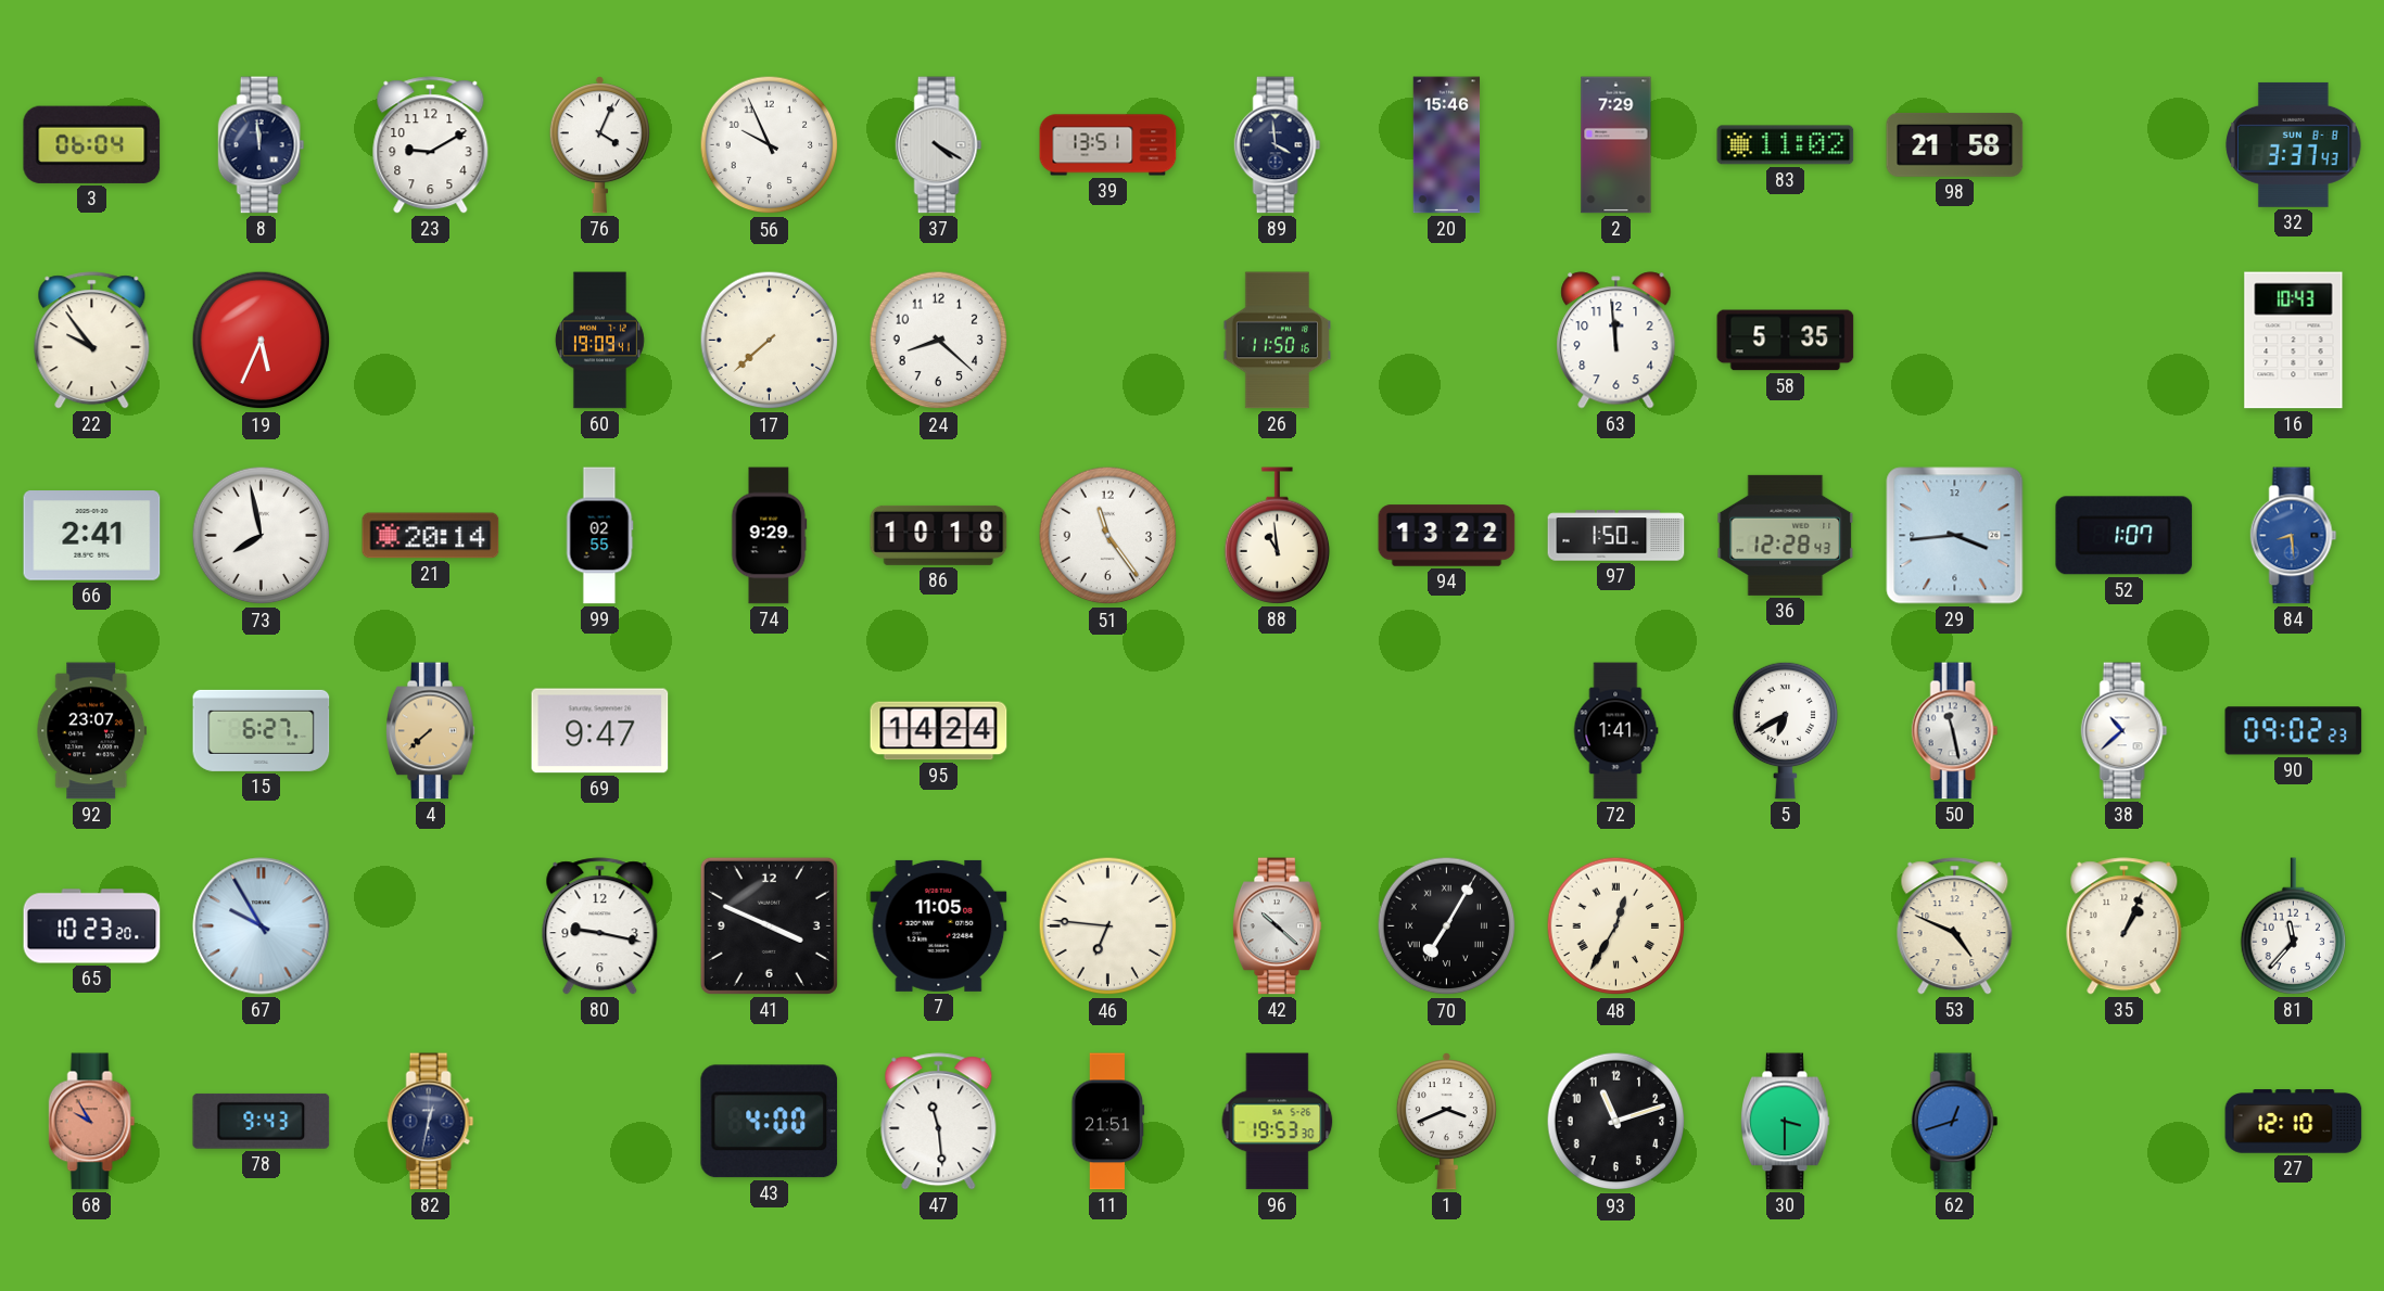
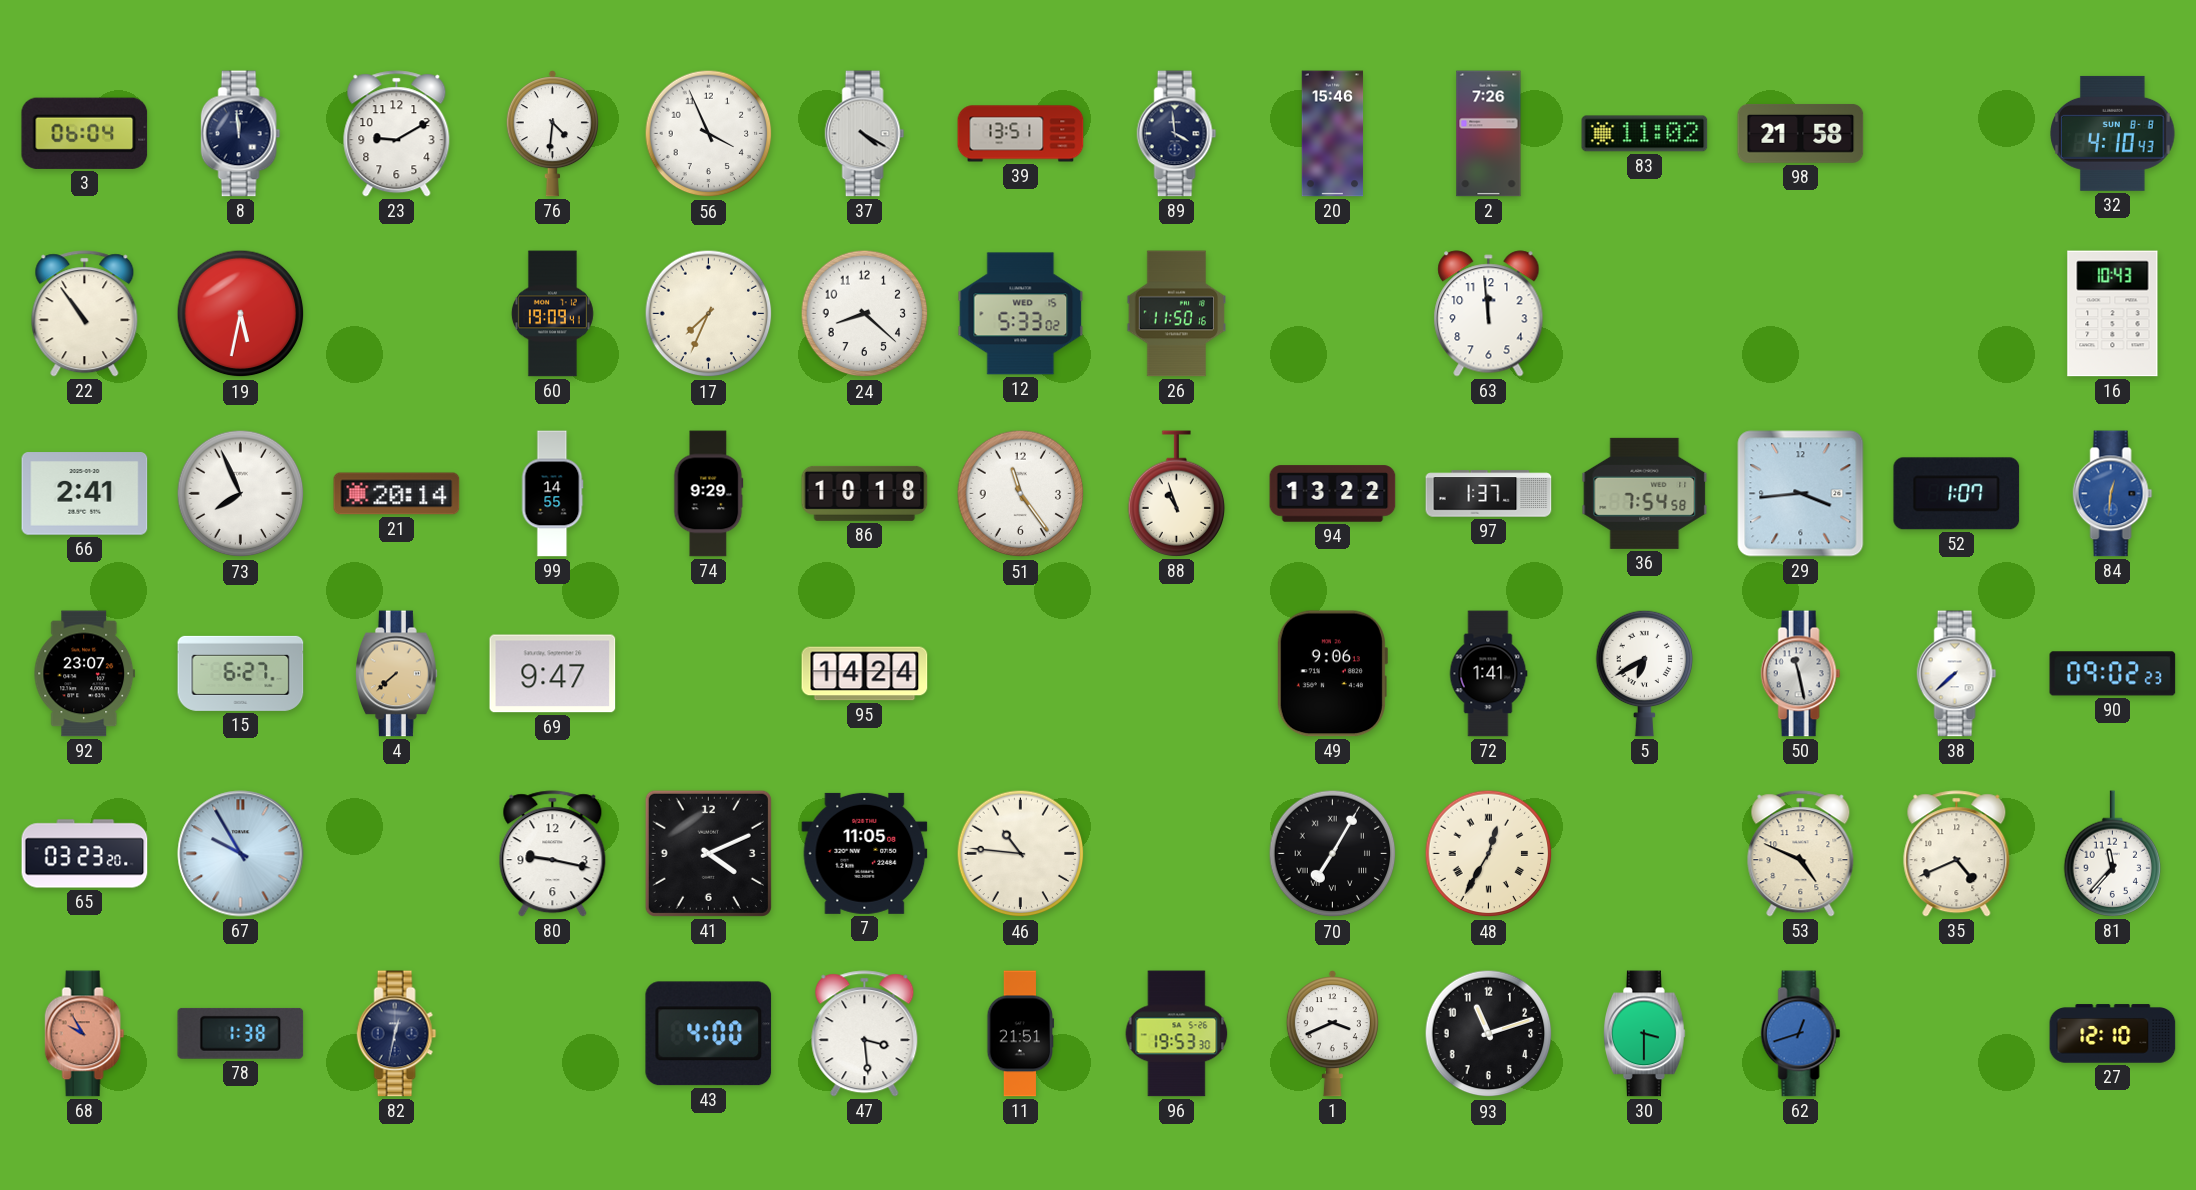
76: 4:04 -> 4:31
56: 9:56 -> 3:56
2: 7:29 -> 7:26
32: 3:37 -> 4:10
22: 9:54 -> 10:54
19: 5:34 -> 5:32
17: 7:38 -> 7:34
12: none -> 5:33
58: 5:35 -> none
73: 7:58 -> 7:56
99: 02:55 -> 14:55
88: 10:59 -> 10:57
97: 1:50 -> 1:37
36: 12:28 -> 7:54
84: 8:29 -> 12:31
49: none -> 9:06
38: 10:38 -> 7:38
65: 10:23 -> 03:23
41: 3:49 -> 4:11
46: 6:46 -> 10:46
42: 10:22 -> none
35: 1:04 -> 4:41
78: 9:43 -> 1:38
47: 11:29 -> 3:29
